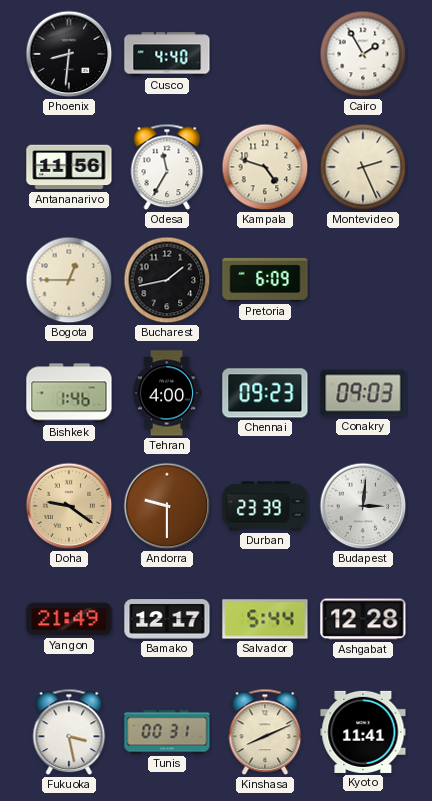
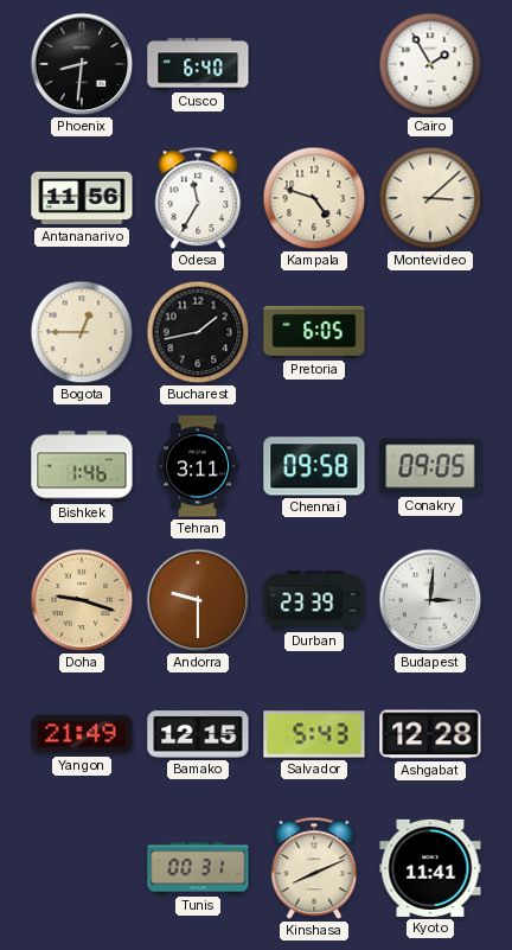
Cusco: 4:40 -> 6:40
Montevideo: 2:26 -> 3:08
Pretoria: 6:09 -> 6:05
Tehran: 4:00 -> 3:11
Chennai: 09:23 -> 09:58
Conakry: 09:03 -> 09:05
Doha: 9:21 -> 9:18
Bamako: 12:17 -> 12:15
Salvador: 5:44 -> 5:43
Fukuoka: 3:28 -> none
